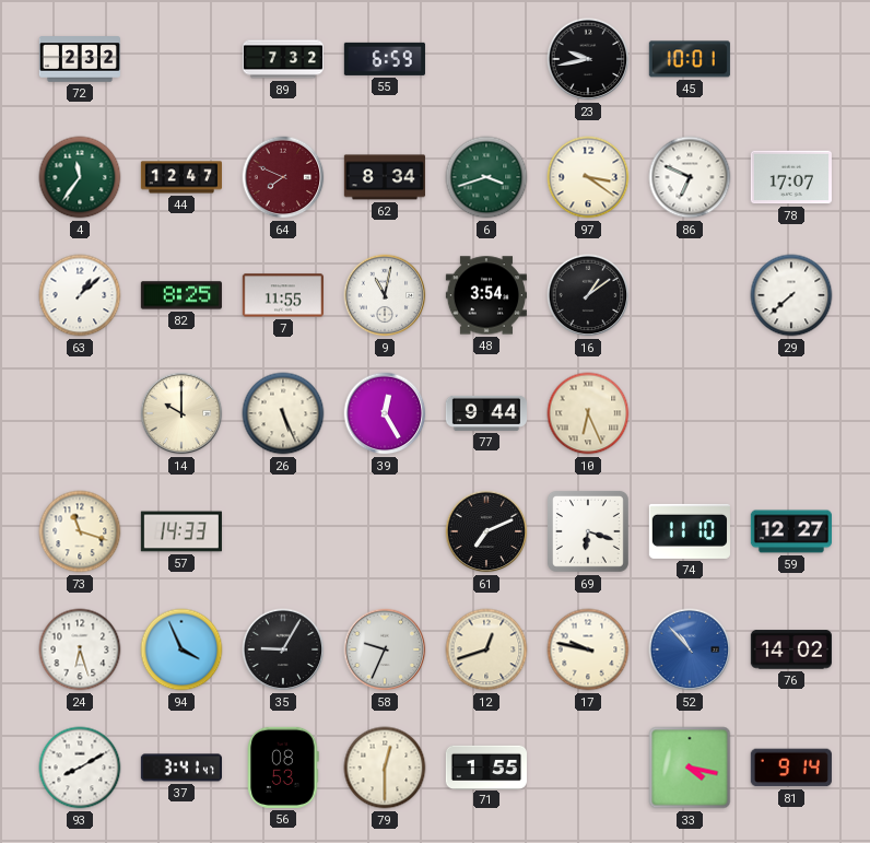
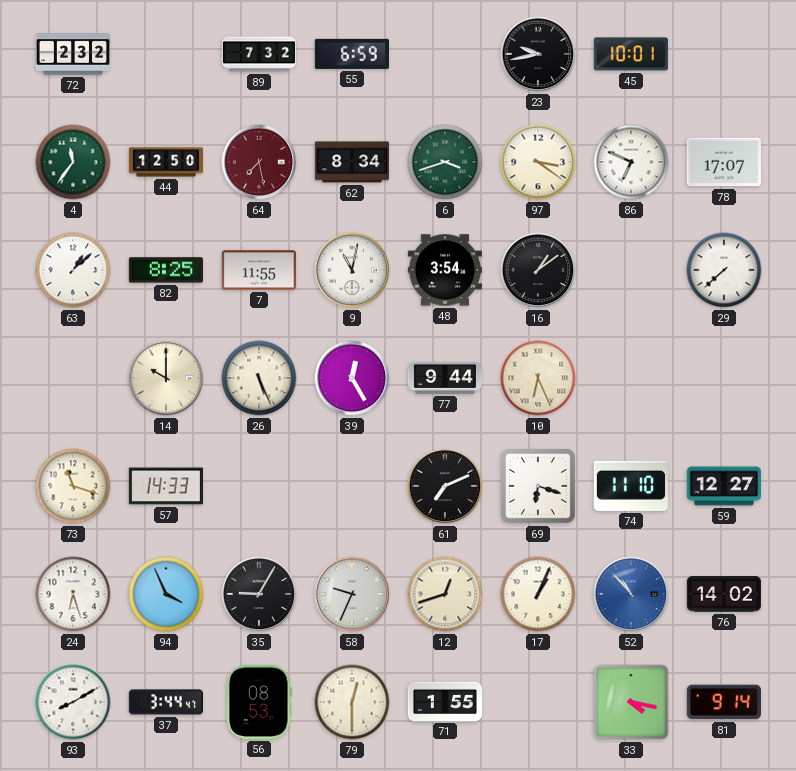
44: 12:47 -> 12:50
64: 7:49 -> 7:28
17: 9:47 -> 1:04
37: 3:41 -> 3:44
